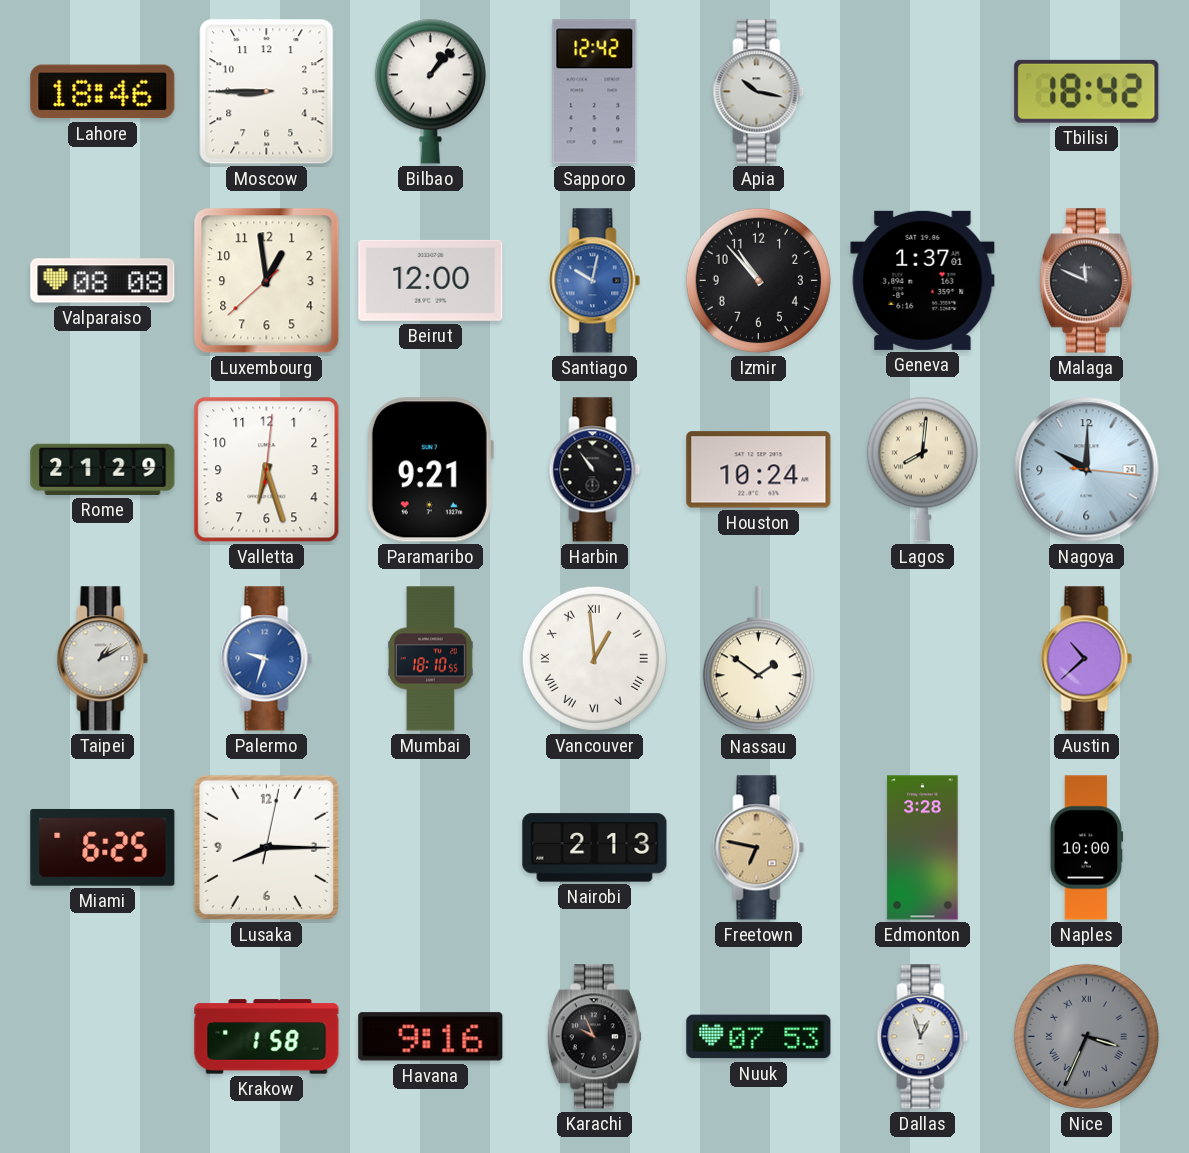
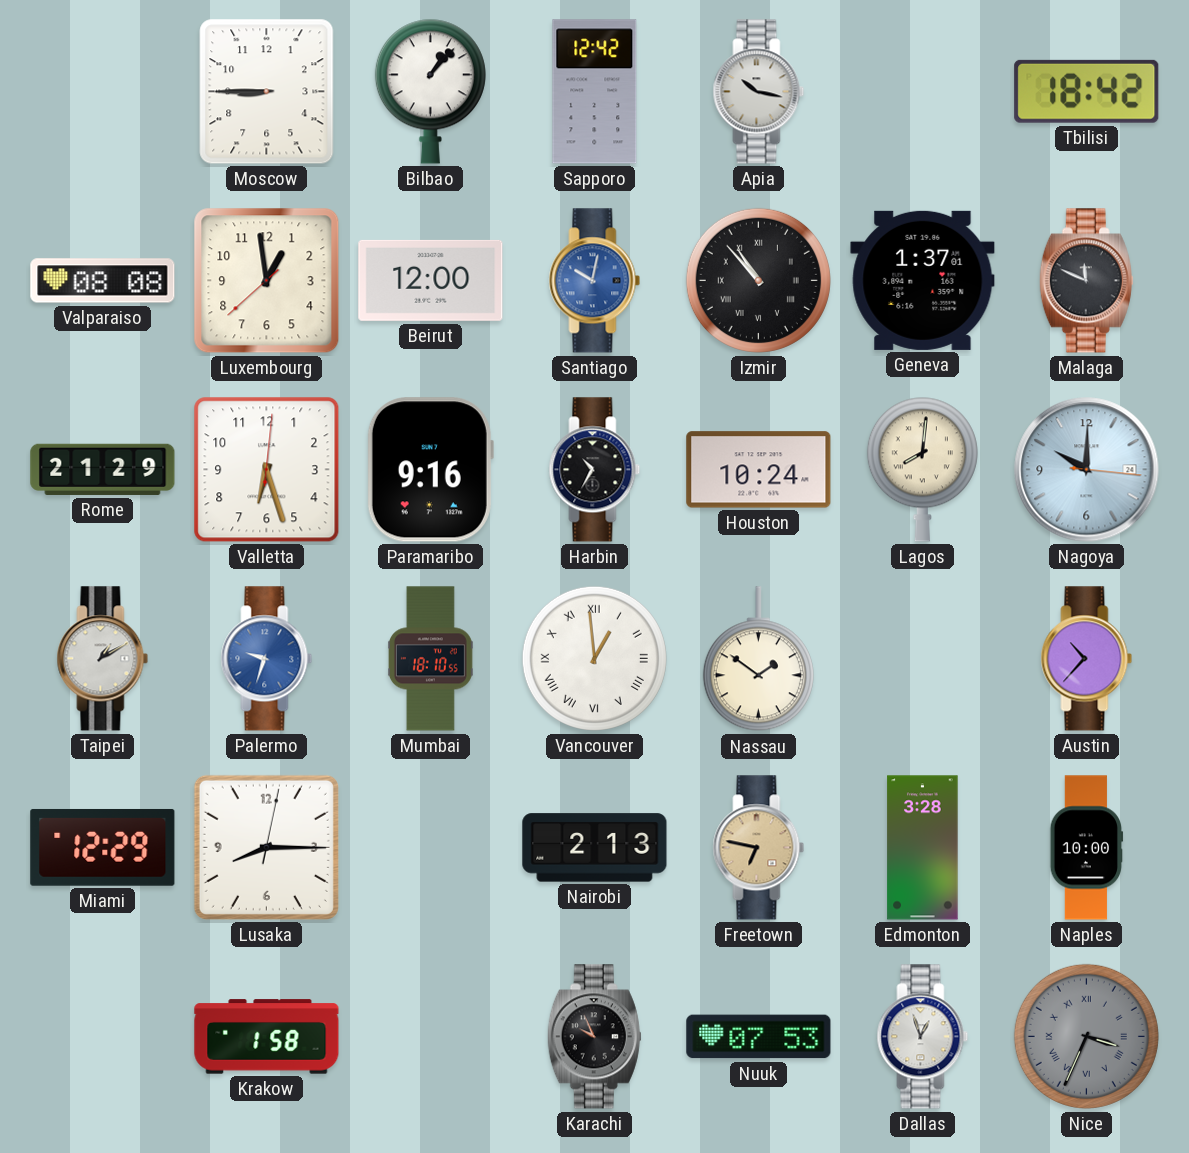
Lahore: 18:46 -> none
Izmir numerals: Arabic -> Roman
Paramaribo: 9:21 -> 9:16
Harbin: 10:54 -> 10:35
Austin: 10:38 -> 10:37
Miami: 6:25 -> 12:29
Havana: 9:16 -> none
